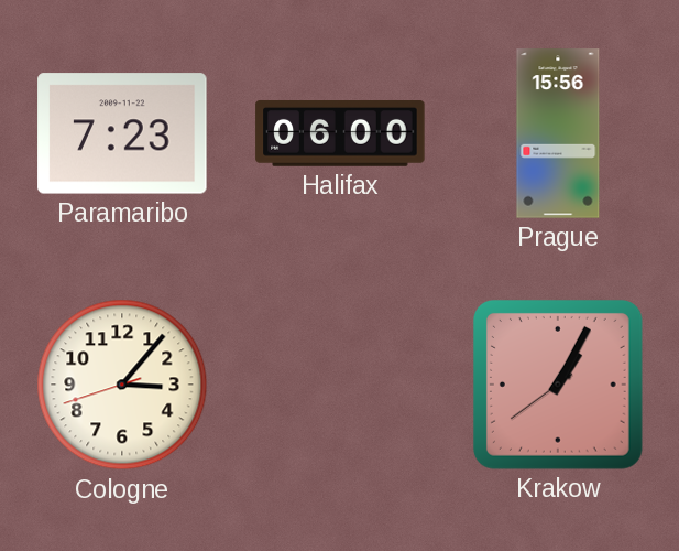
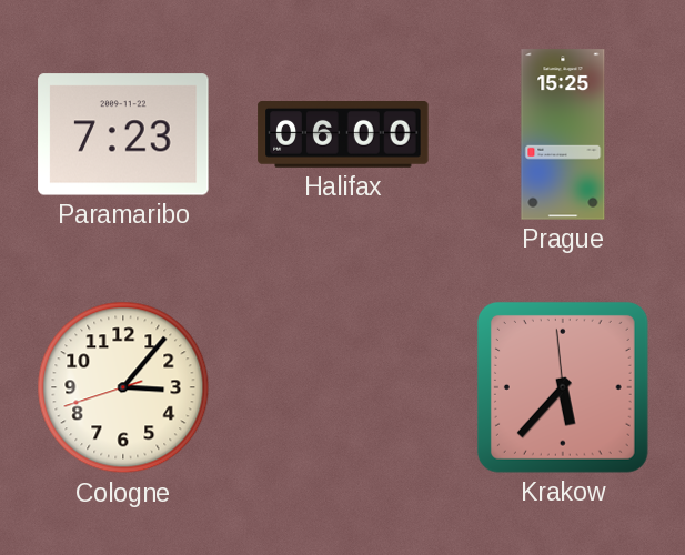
Prague: 15:56 -> 15:25
Krakow: 1:04 -> 5:36
